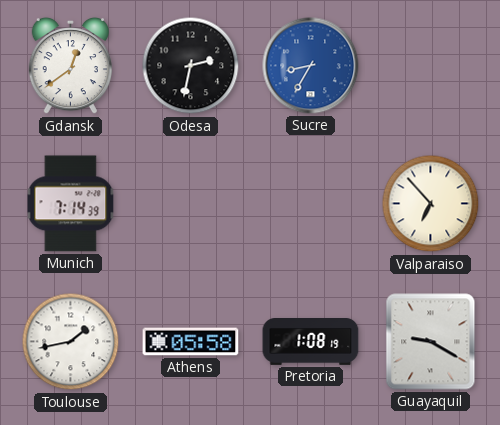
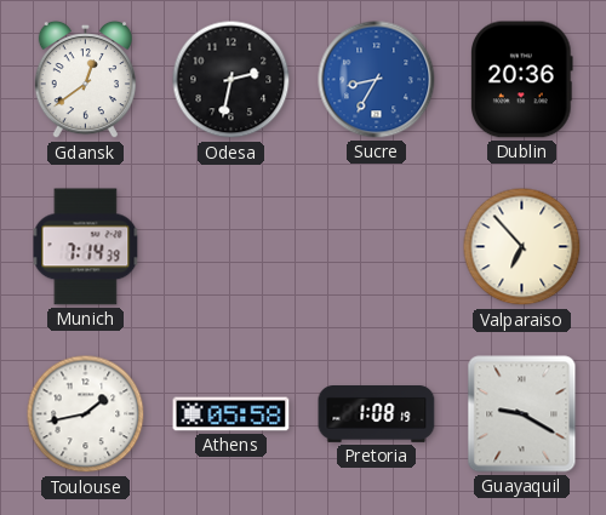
Dublin: none -> 20:36
